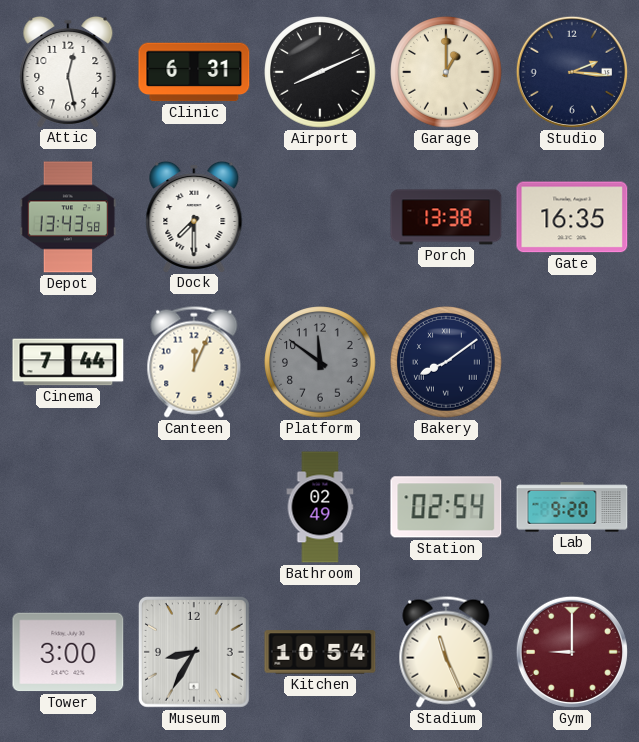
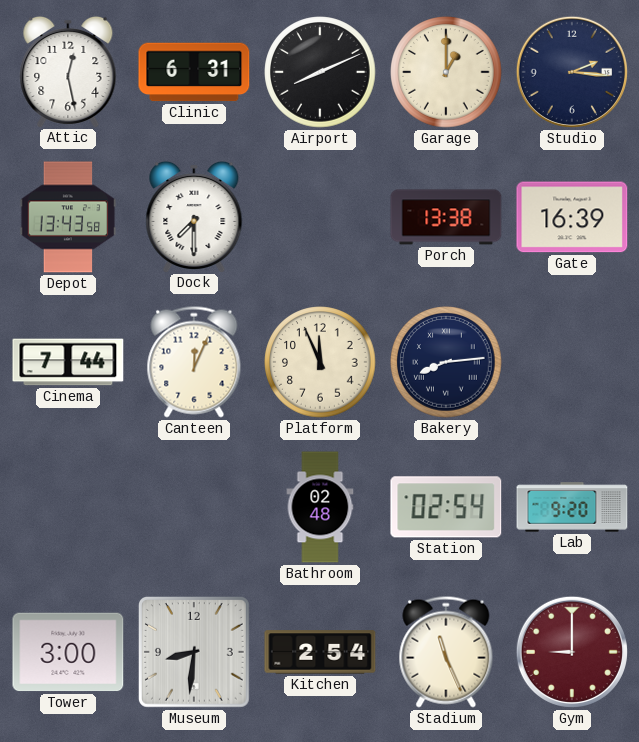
Gate: 16:35 -> 16:39
Platform: 11:51 -> 11:56
Platform dial: grey -> cream
Bakery: 8:09 -> 8:14
Bathroom: 02:49 -> 02:48
Museum: 8:35 -> 8:31
Kitchen: 10:54 -> 2:54
